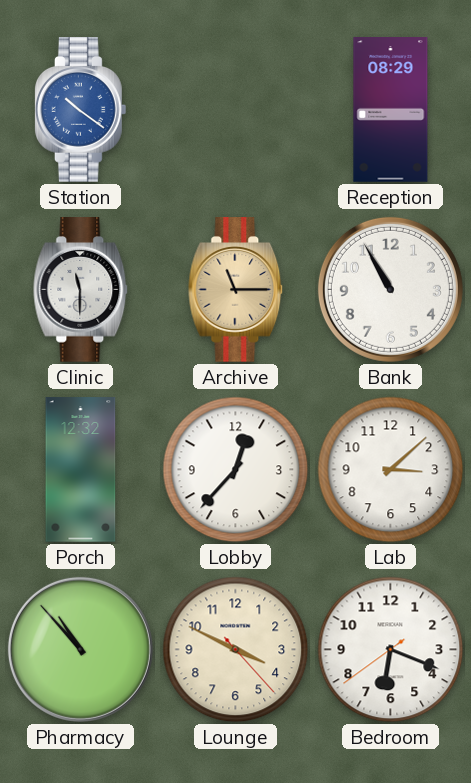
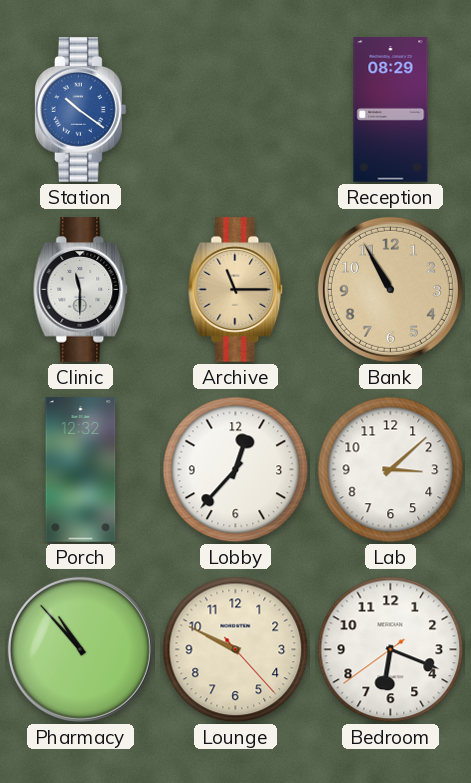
Bank dial: white -> champagne
Lounge: 3:49 -> 9:49
